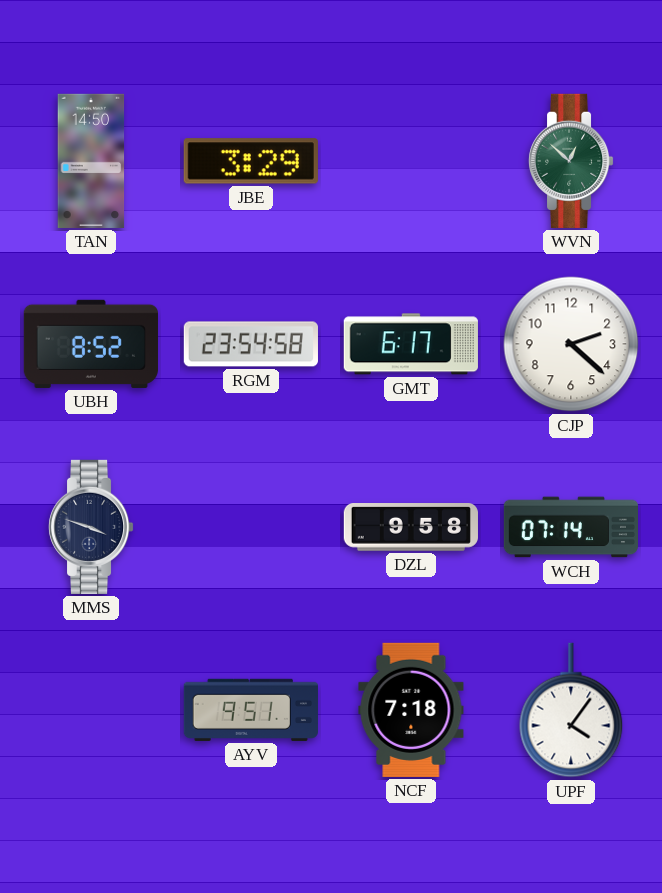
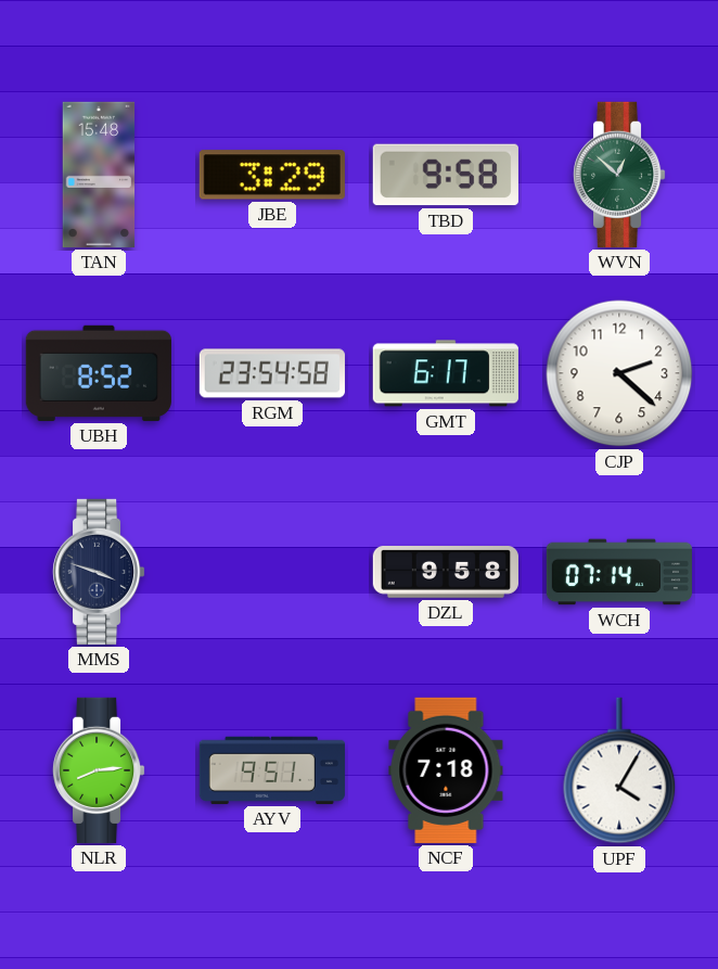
TAN: 14:50 -> 15:48
TBD: none -> 9:58
NLR: none -> 8:14
UPF: 4:06 -> 4:05
